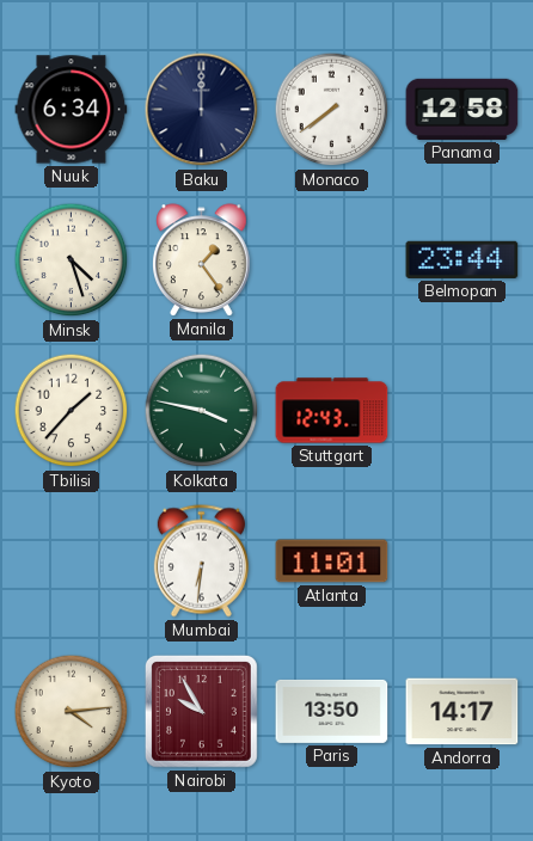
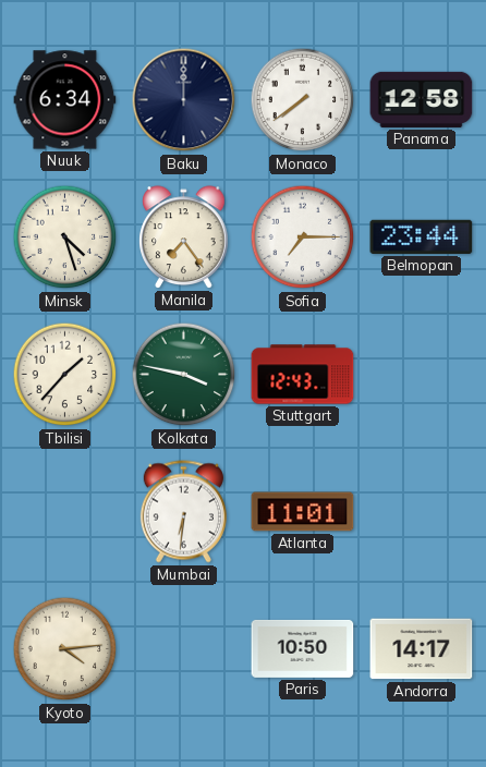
Manila: 1:24 -> 7:24
Sofia: none -> 7:15
Nairobi: 9:55 -> none
Paris: 13:50 -> 10:50
